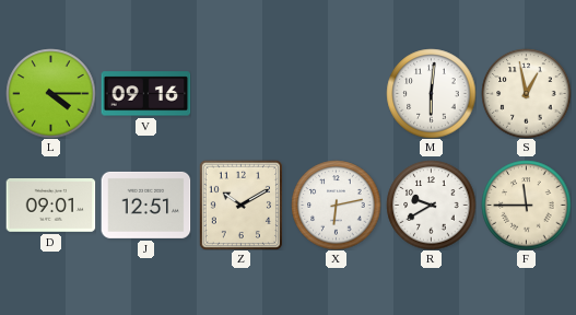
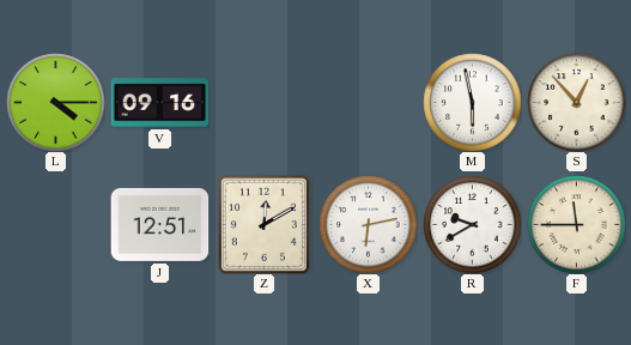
M: 6:01 -> 5:58
S: 12:58 -> 12:53
D: 09:01 -> none
Z: 10:10 -> 12:10
